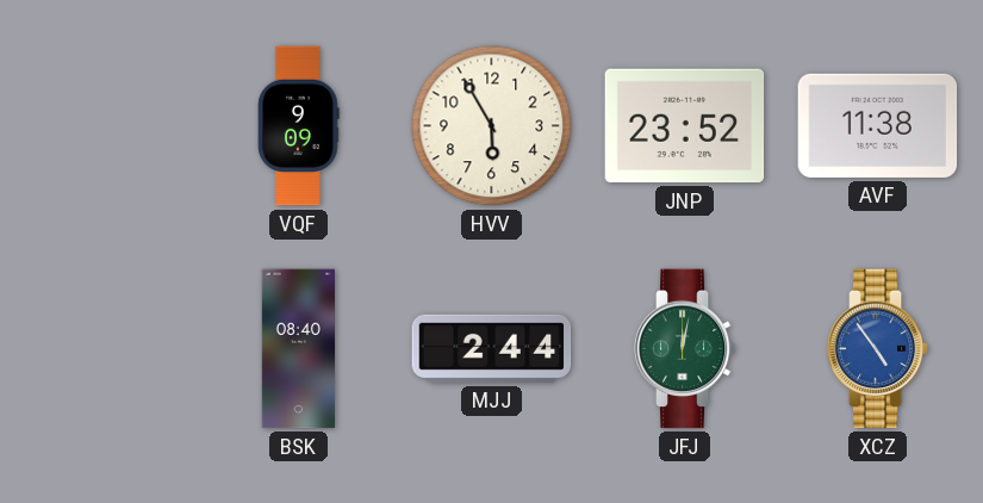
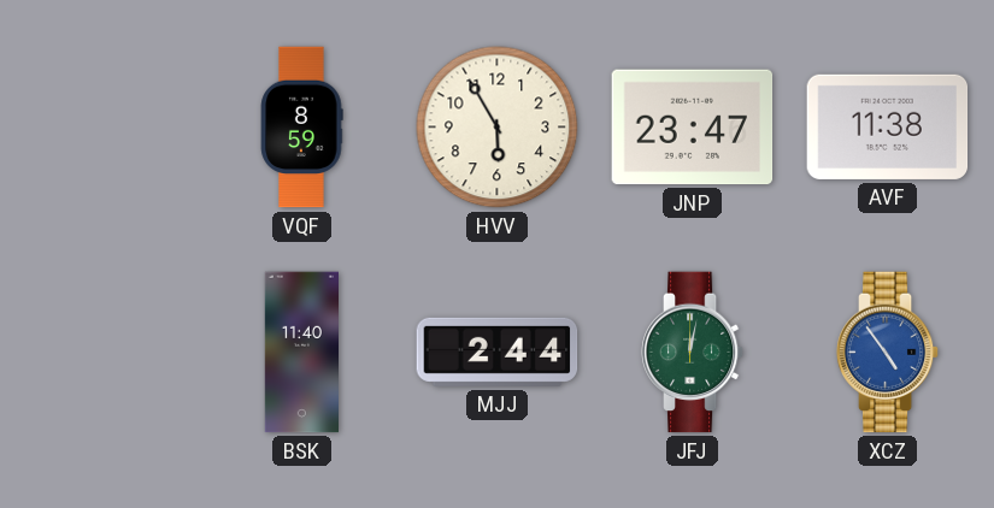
VQF: 9:09 -> 8:59
JNP: 23:52 -> 23:47
BSK: 08:40 -> 11:40
